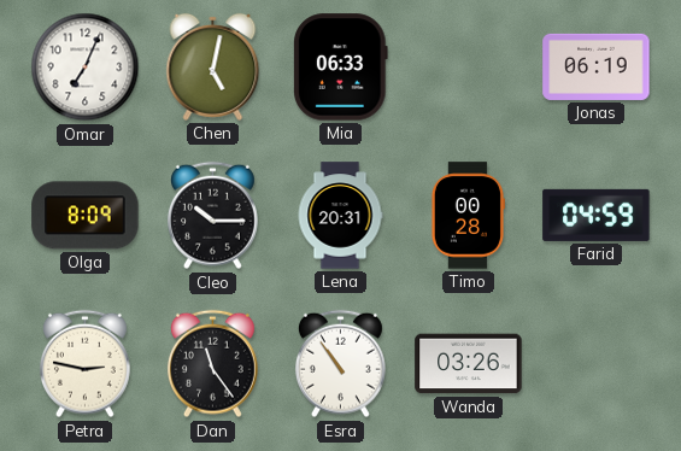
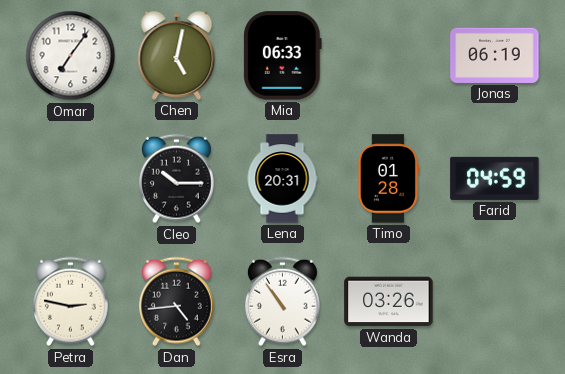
Omar: 7:04 -> 7:06
Olga: 8:09 -> none
Timo: 00:28 -> 01:28
Dan: 11:24 -> 4:44
